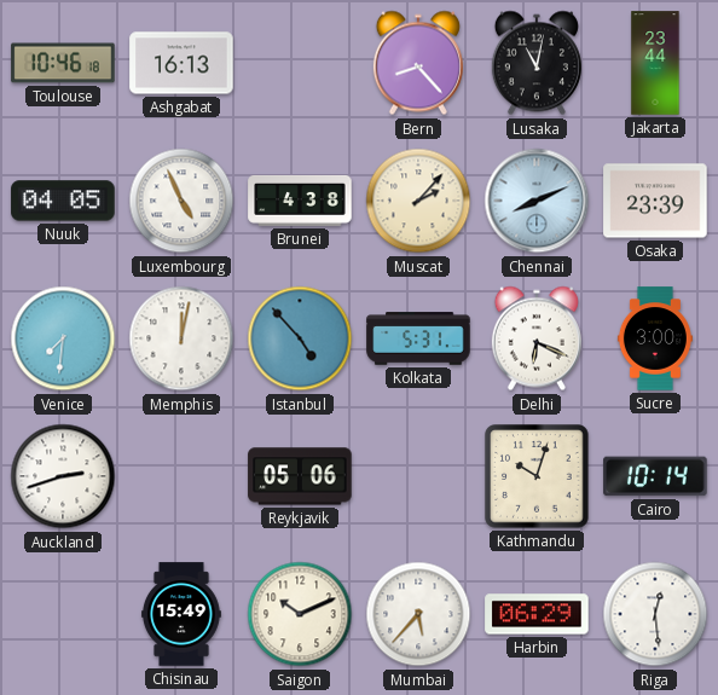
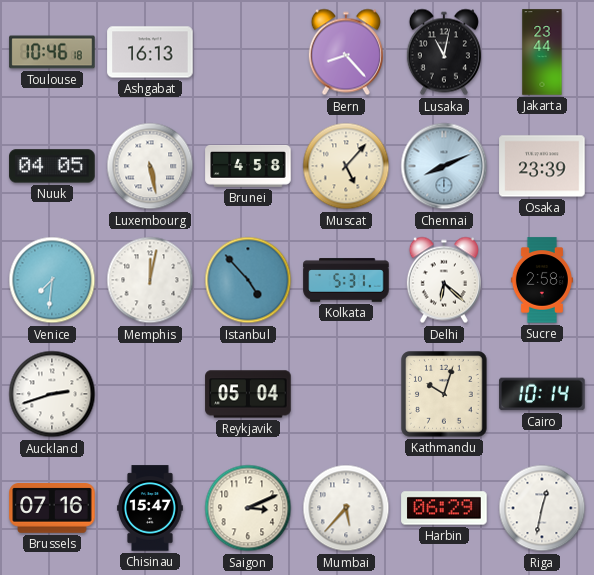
Luxembourg: 4:56 -> 5:28
Brunei: 4:38 -> 4:58
Muscat: 2:07 -> 5:07
Delhi: 6:19 -> 6:22
Sucre: 3:00 -> 2:58
Reykjavik: 05:06 -> 05:04
Brussels: none -> 07:16
Chisinau: 15:49 -> 15:47
Saigon: 10:11 -> 3:11
Riga: 12:29 -> 12:32
